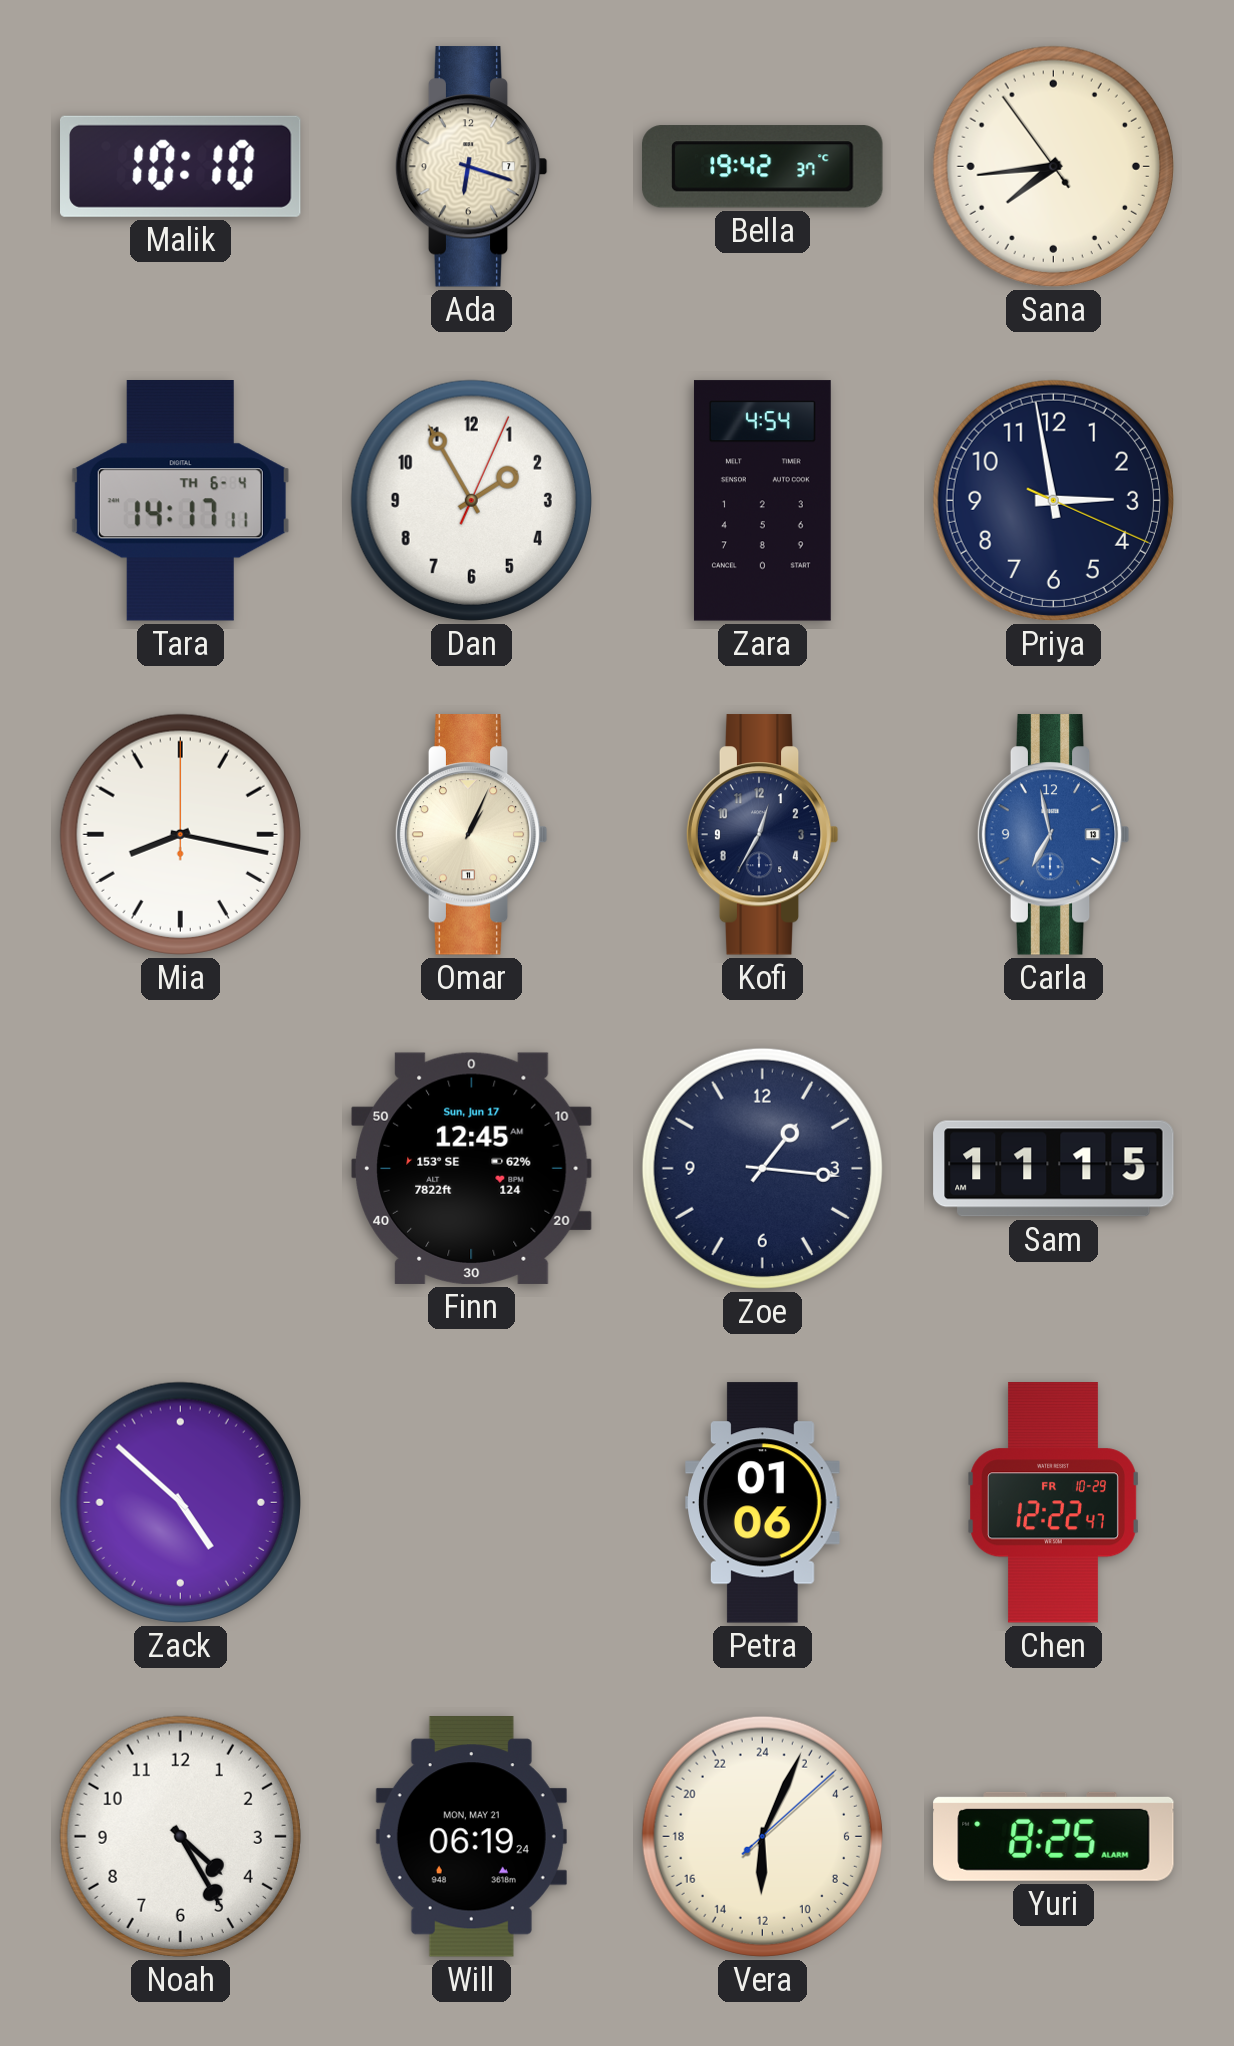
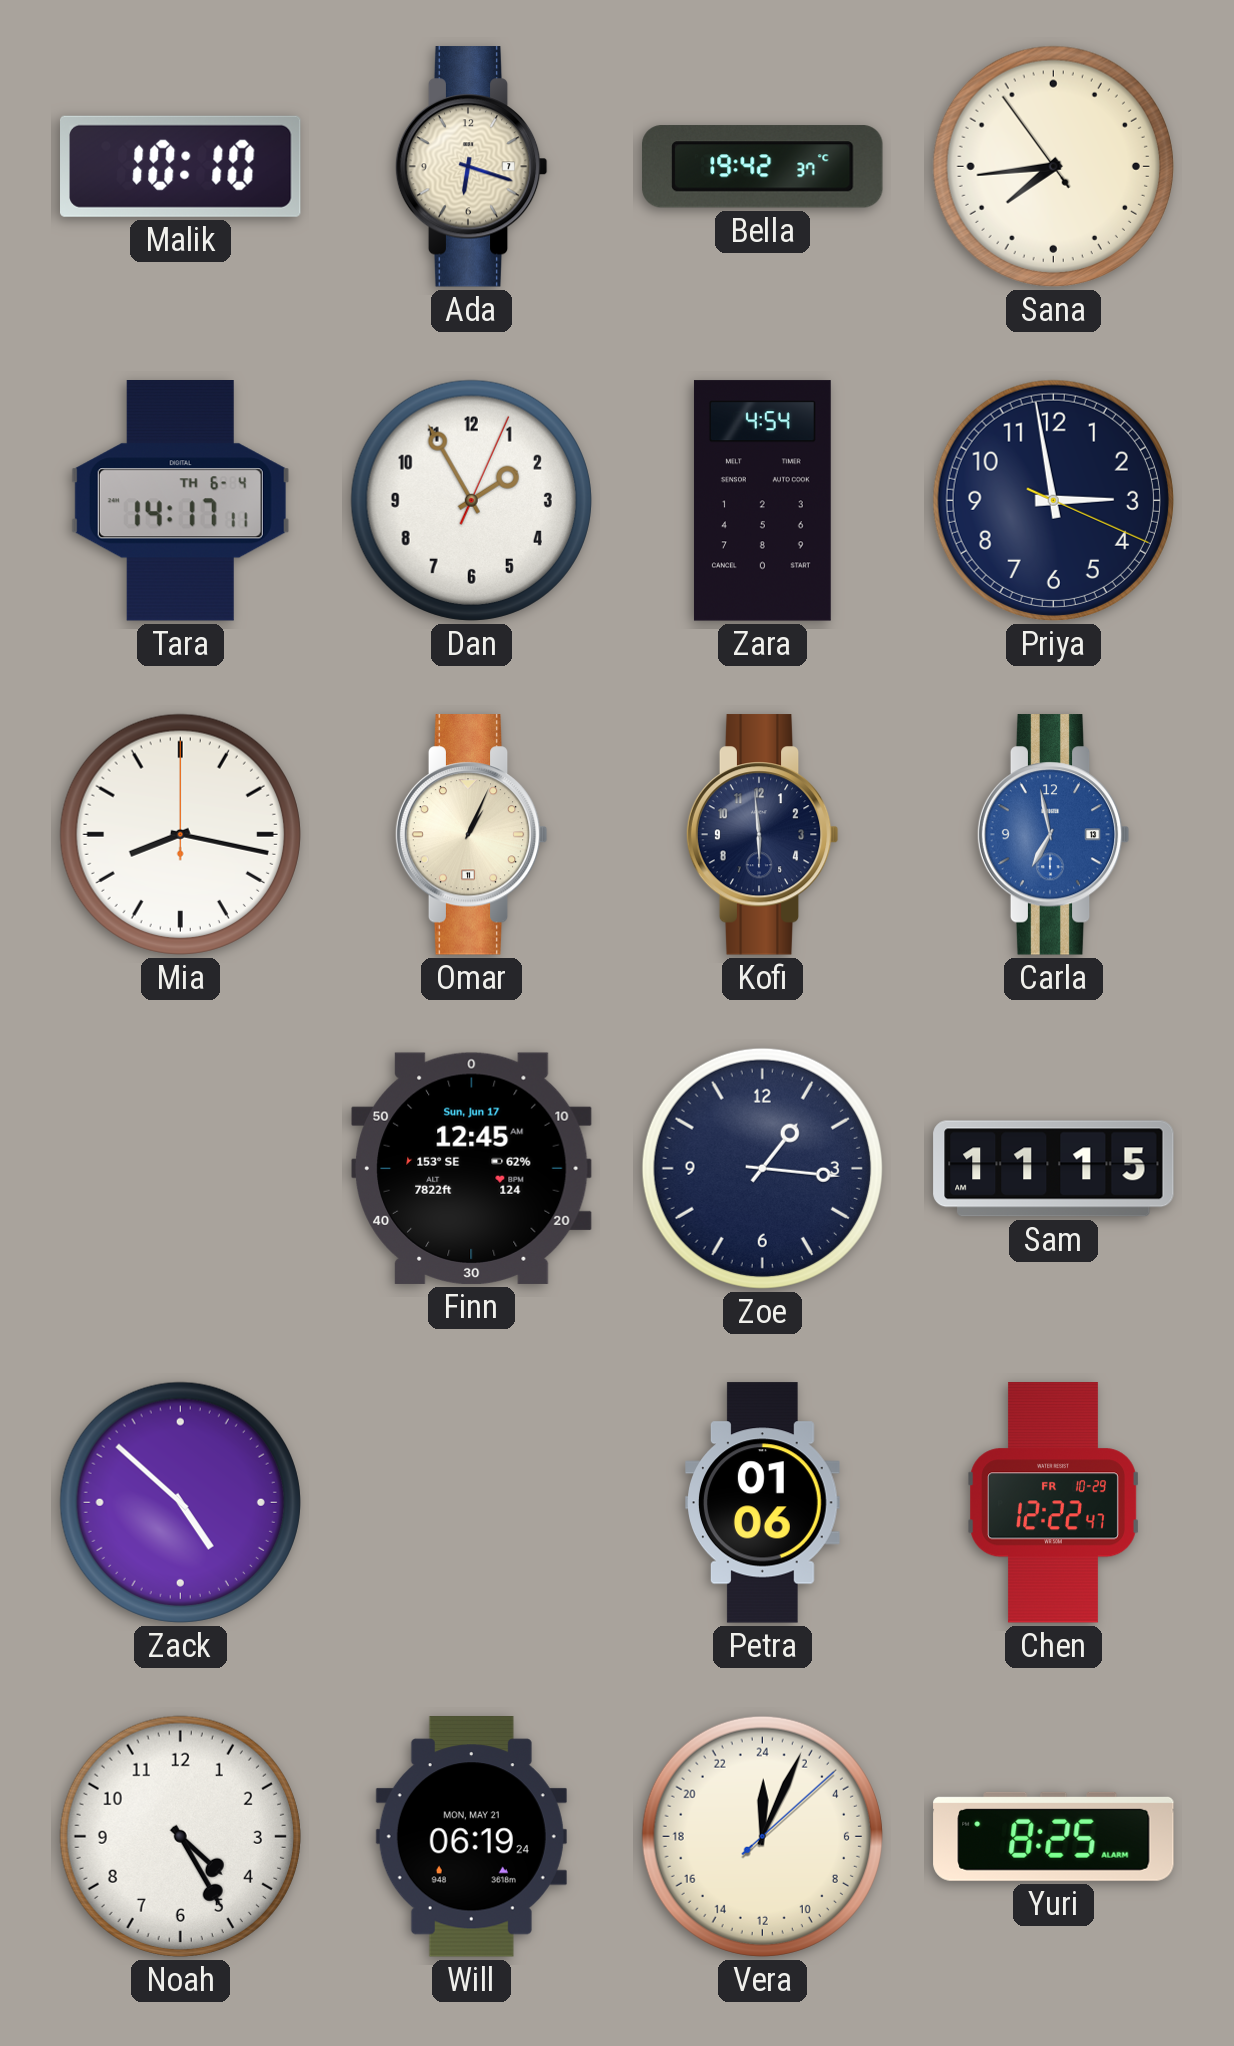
Kofi: 12:35 -> 5:59
Vera: 12:04 -> 0:04
